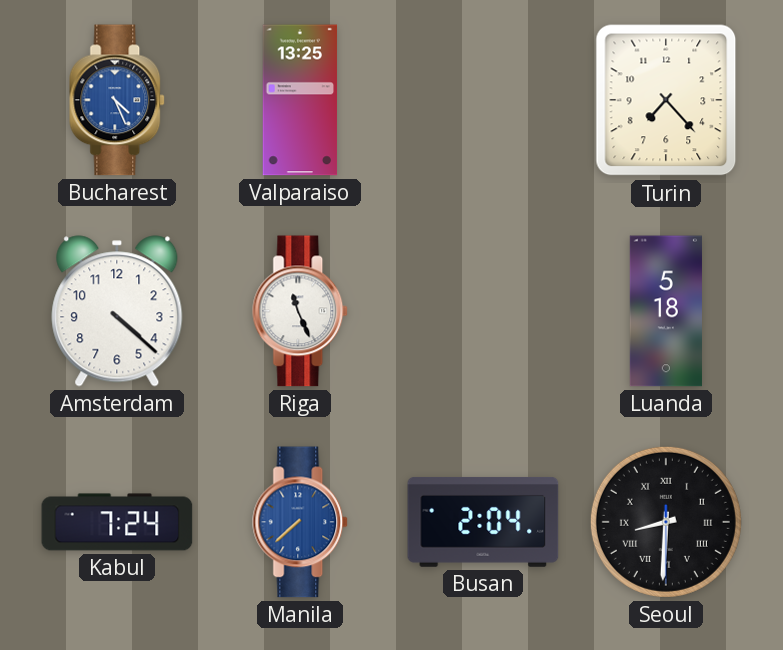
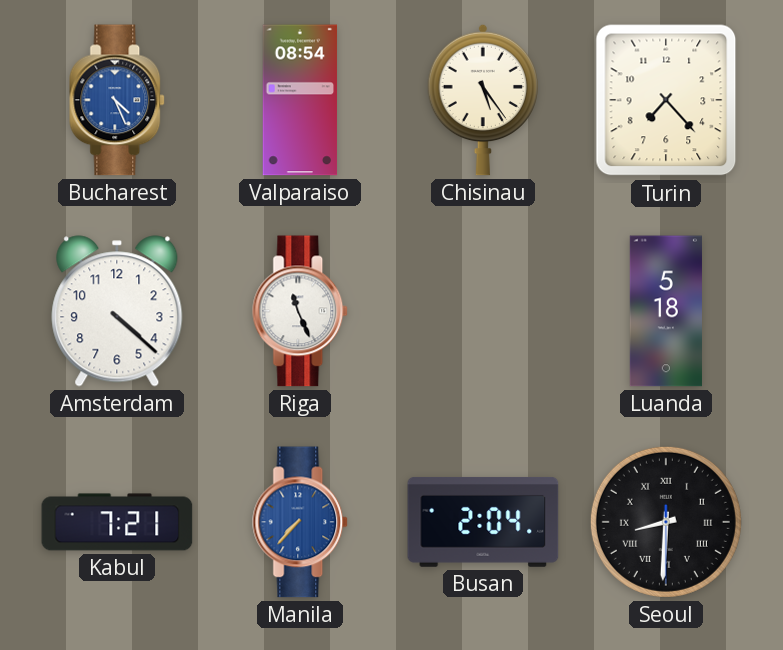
Valparaiso: 13:25 -> 08:54
Chisinau: none -> 5:24
Kabul: 7:24 -> 7:21
Manila: 7:38 -> 7:37
